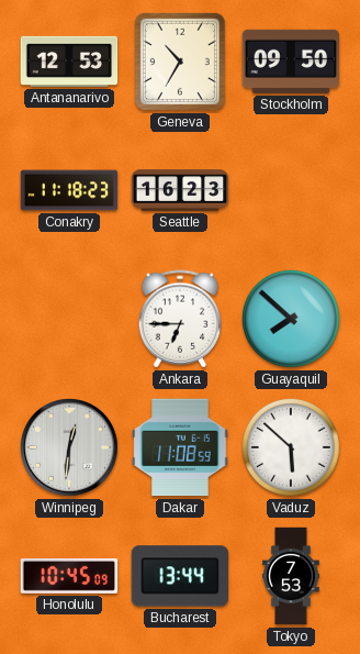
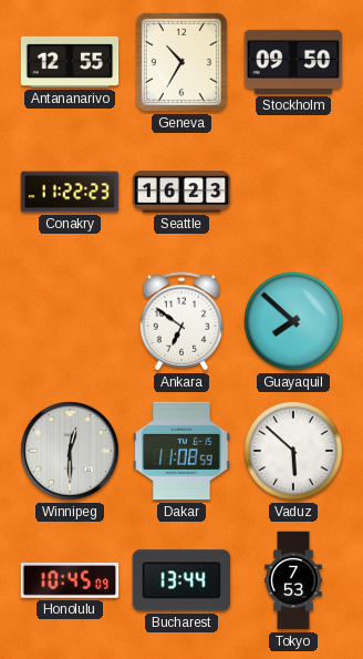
Antananarivo: 12:53 -> 12:55
Conakry: 11:18 -> 11:22
Ankara: 6:45 -> 6:51
Winnipeg: 12:31 -> 12:30
